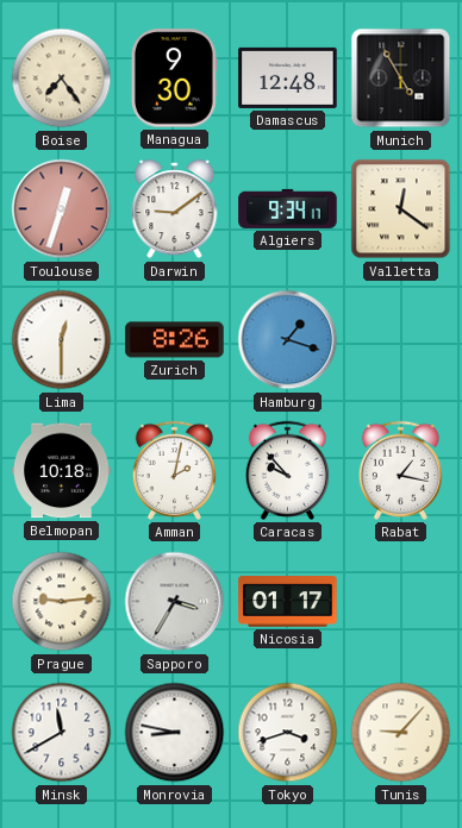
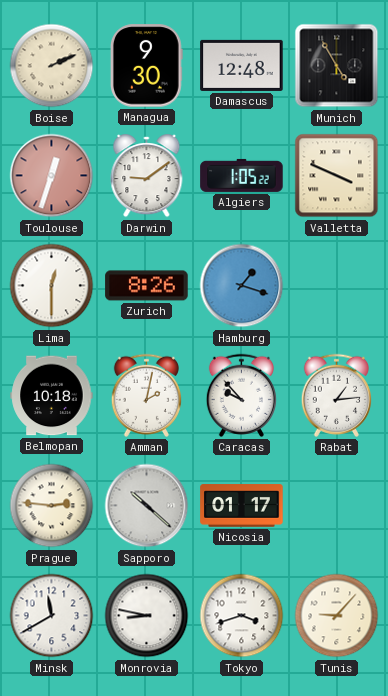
Boise: 7:24 -> 2:11
Algiers: 9:34 -> 1:05
Valletta: 12:21 -> 3:49
Rabat: 1:17 -> 1:14
Prague: 9:14 -> 2:46
Sapporo: 3:35 -> 10:22
